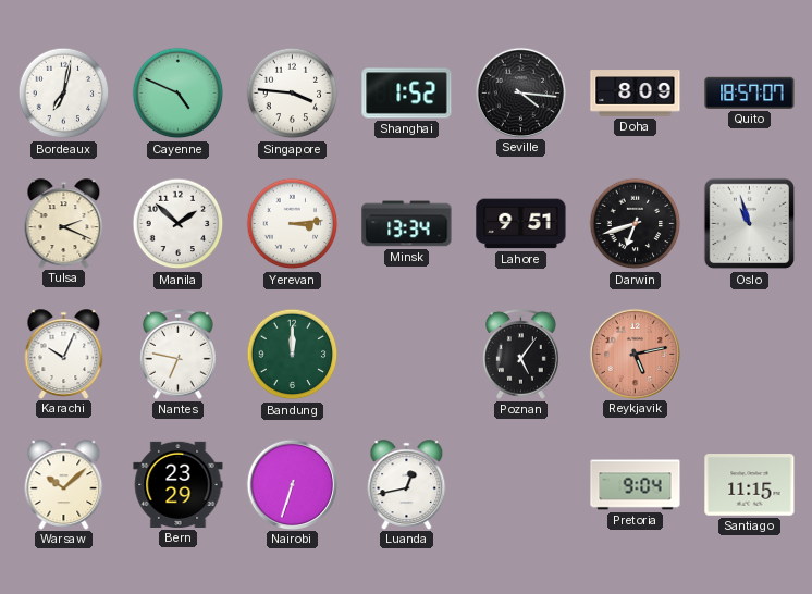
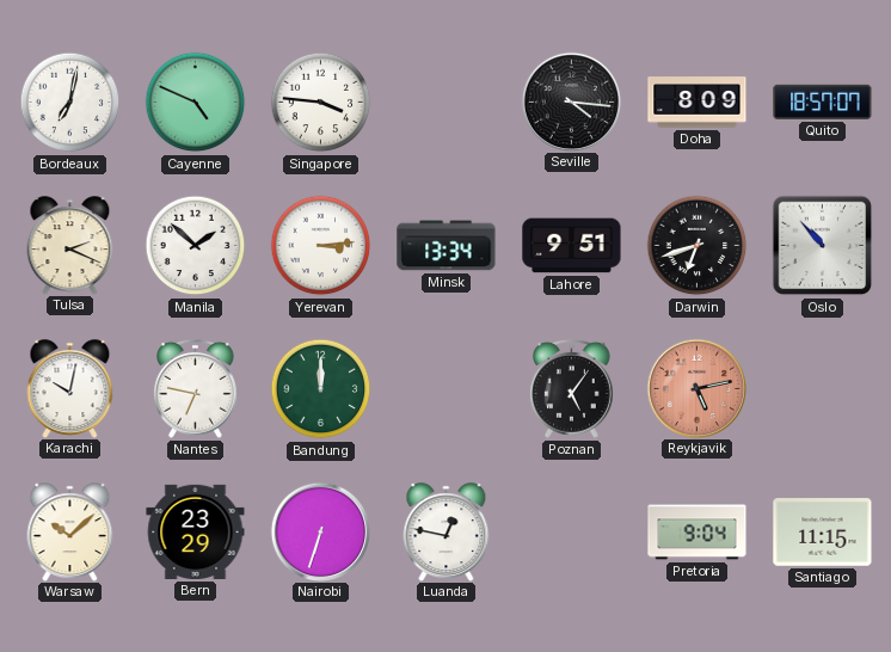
Shanghai: 1:52 -> none
Oslo: 10:57 -> 10:53
Karachi: 10:04 -> 10:02
Luanda: 12:43 -> 12:47
